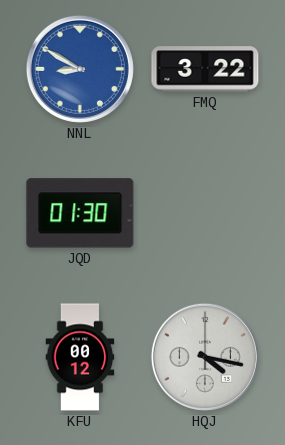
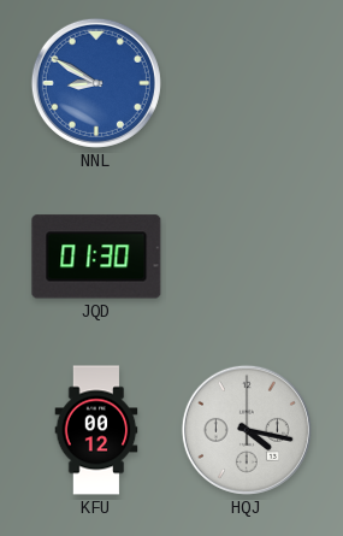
FMQ: 3:22 -> none
